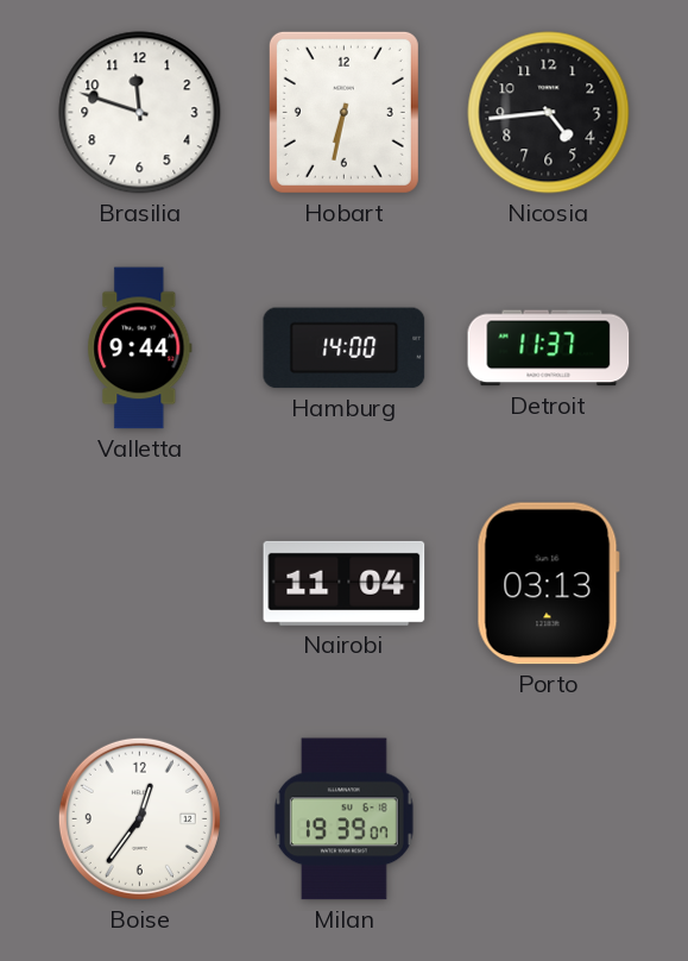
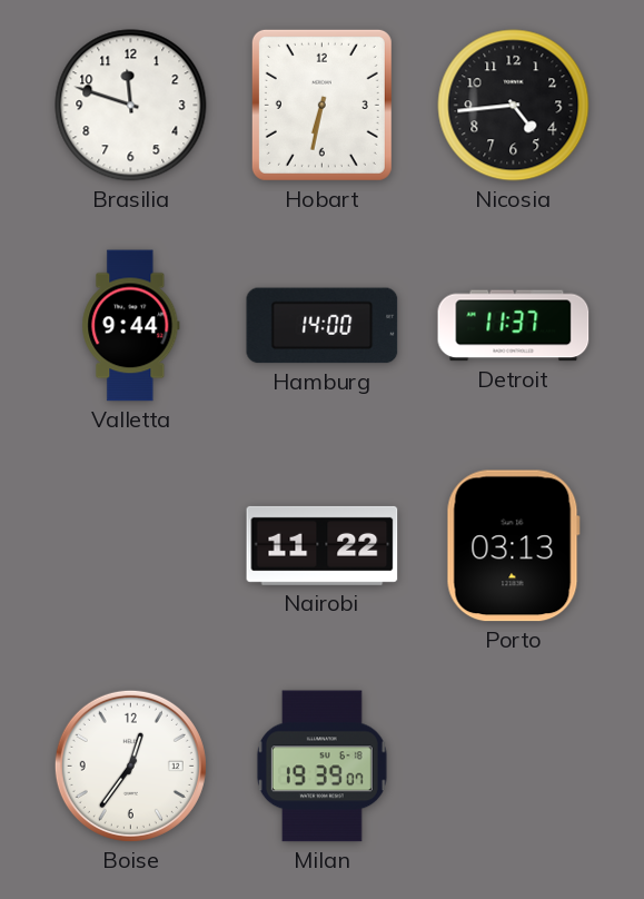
Nairobi: 11:04 -> 11:22
